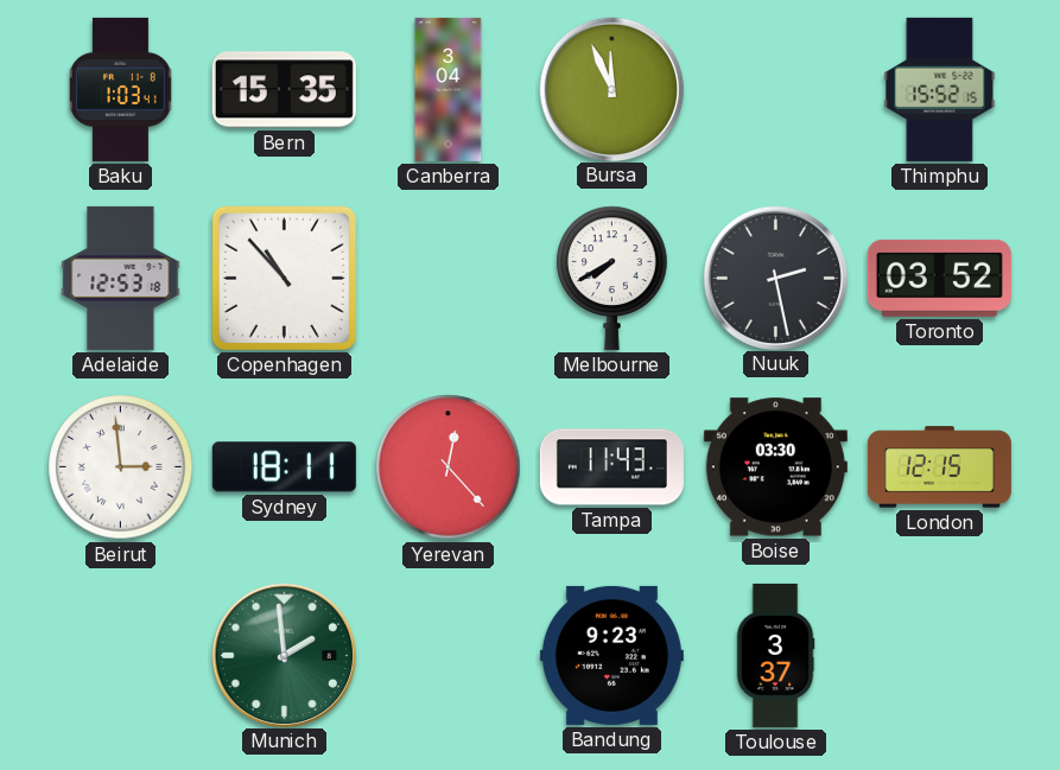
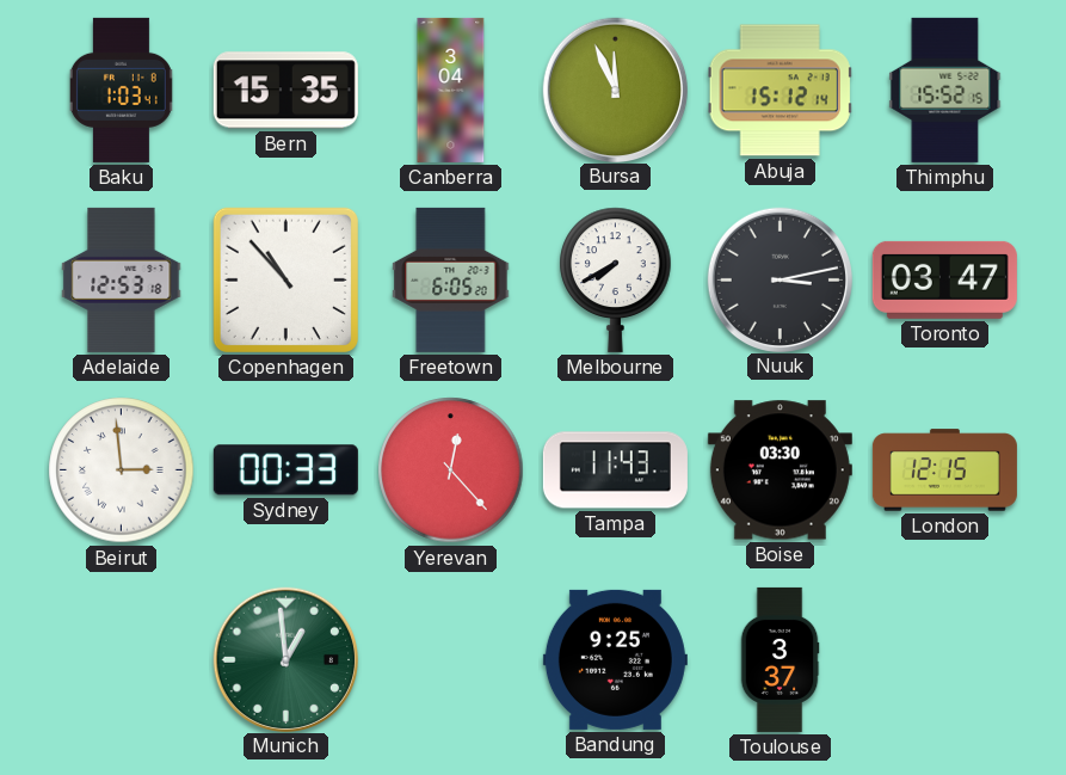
Abuja: none -> 15:12
Freetown: none -> 6:05
Nuuk: 2:28 -> 3:13
Toronto: 03:52 -> 03:47
Sydney: 18:11 -> 00:33
Munich: 1:59 -> 12:59
Bandung: 9:23 -> 9:25
